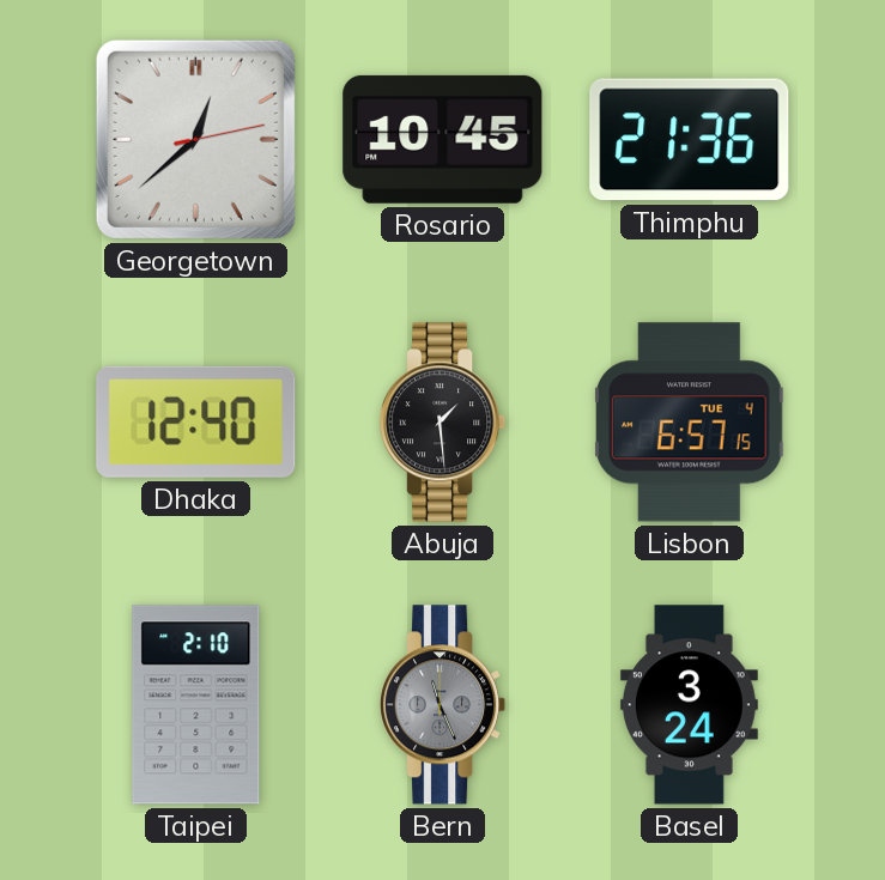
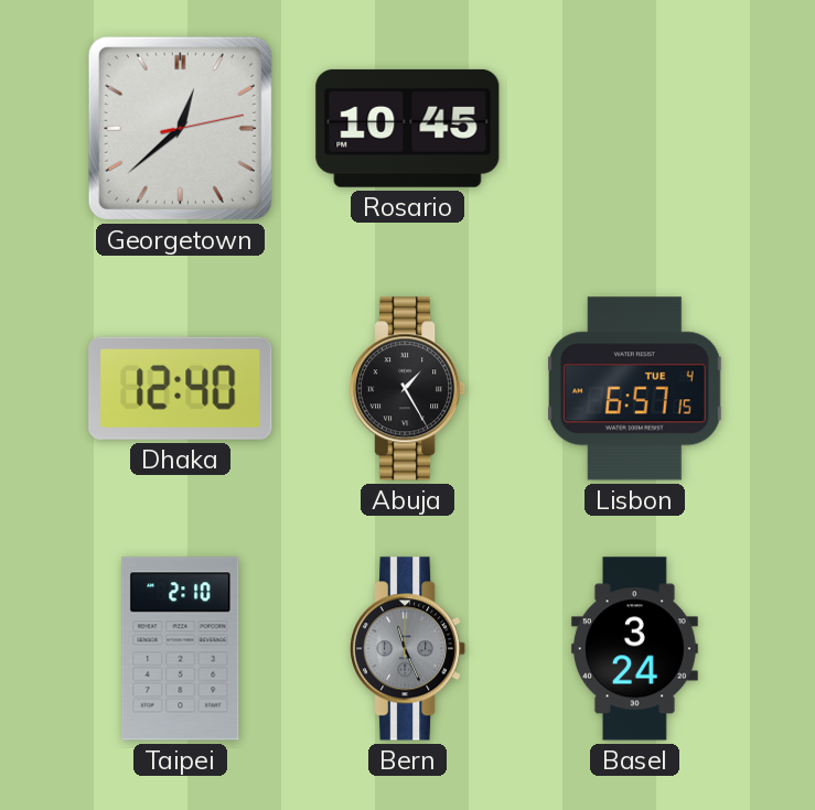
Thimphu: 21:36 -> none
Abuja: 1:29 -> 1:25
